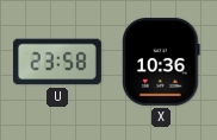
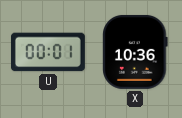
U: 23:58 -> 00:01
